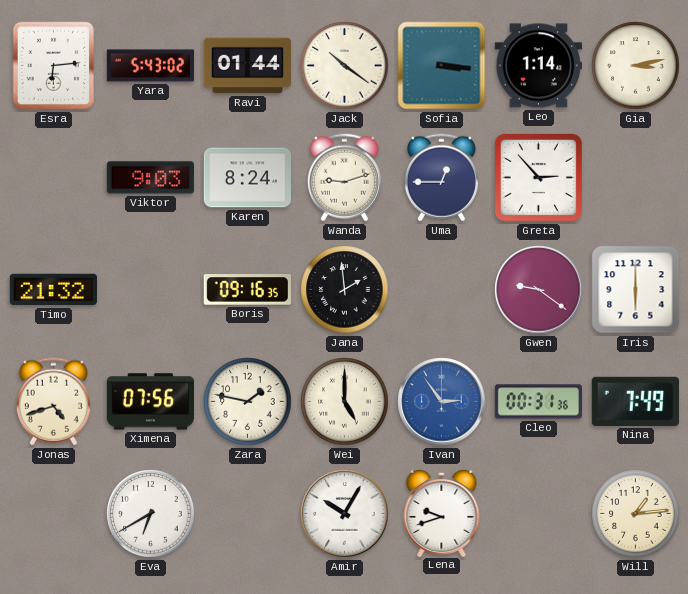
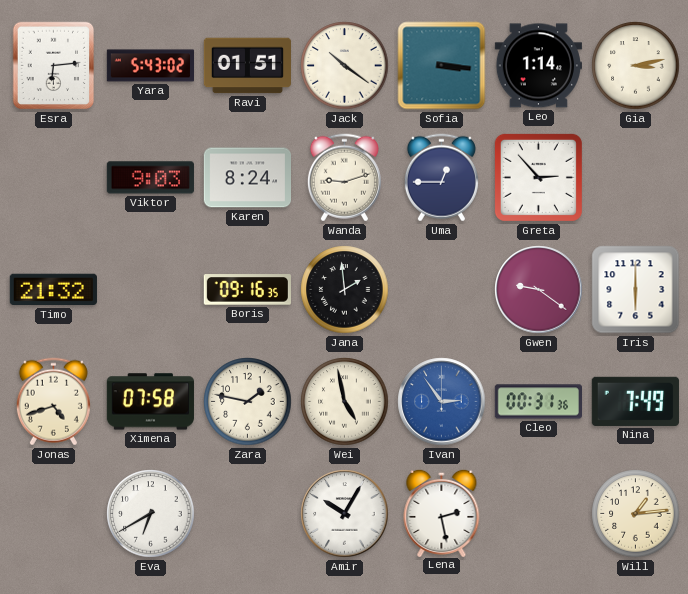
Ravi: 01:44 -> 01:51
Ximena: 07:56 -> 07:58
Wei: 5:00 -> 4:58
Lena: 9:42 -> 2:28
